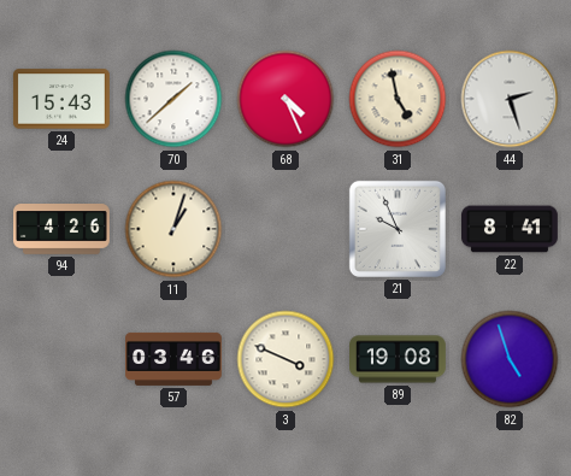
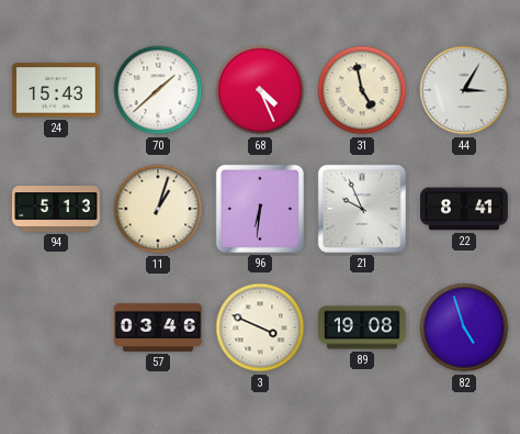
44: 2:27 -> 3:05
94: 4:26 -> 5:13
96: none -> 6:31
